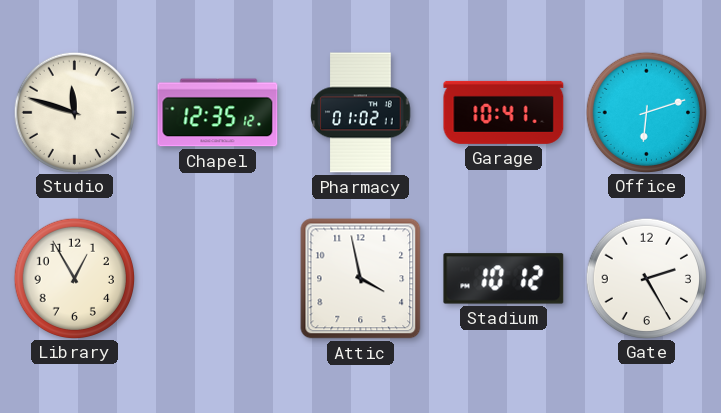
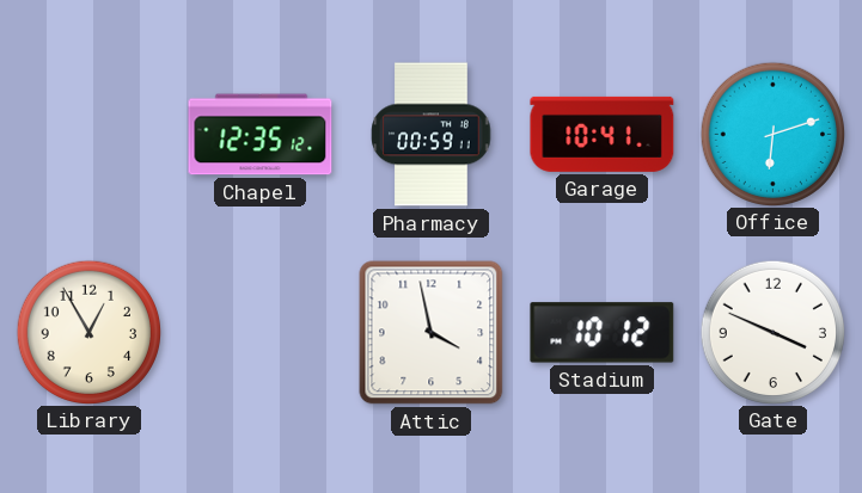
Studio: 11:48 -> none
Pharmacy: 01:02 -> 00:59
Gate: 2:25 -> 3:49
